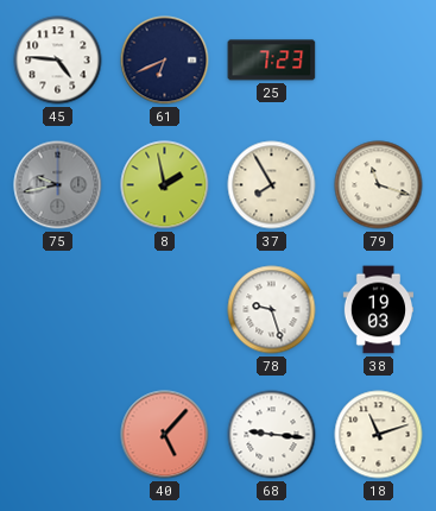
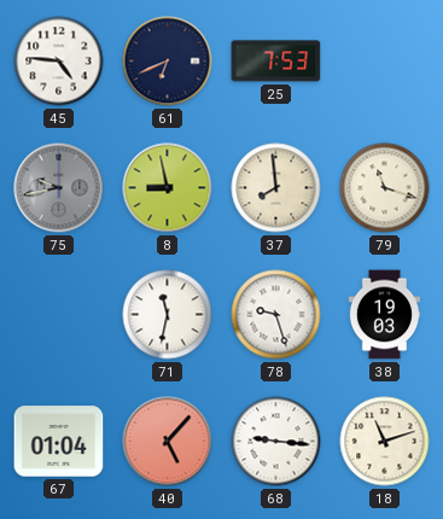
25: 7:23 -> 7:53
8: 1:58 -> 8:58
37: 7:55 -> 7:59
71: none -> 11:32
67: none -> 01:04
